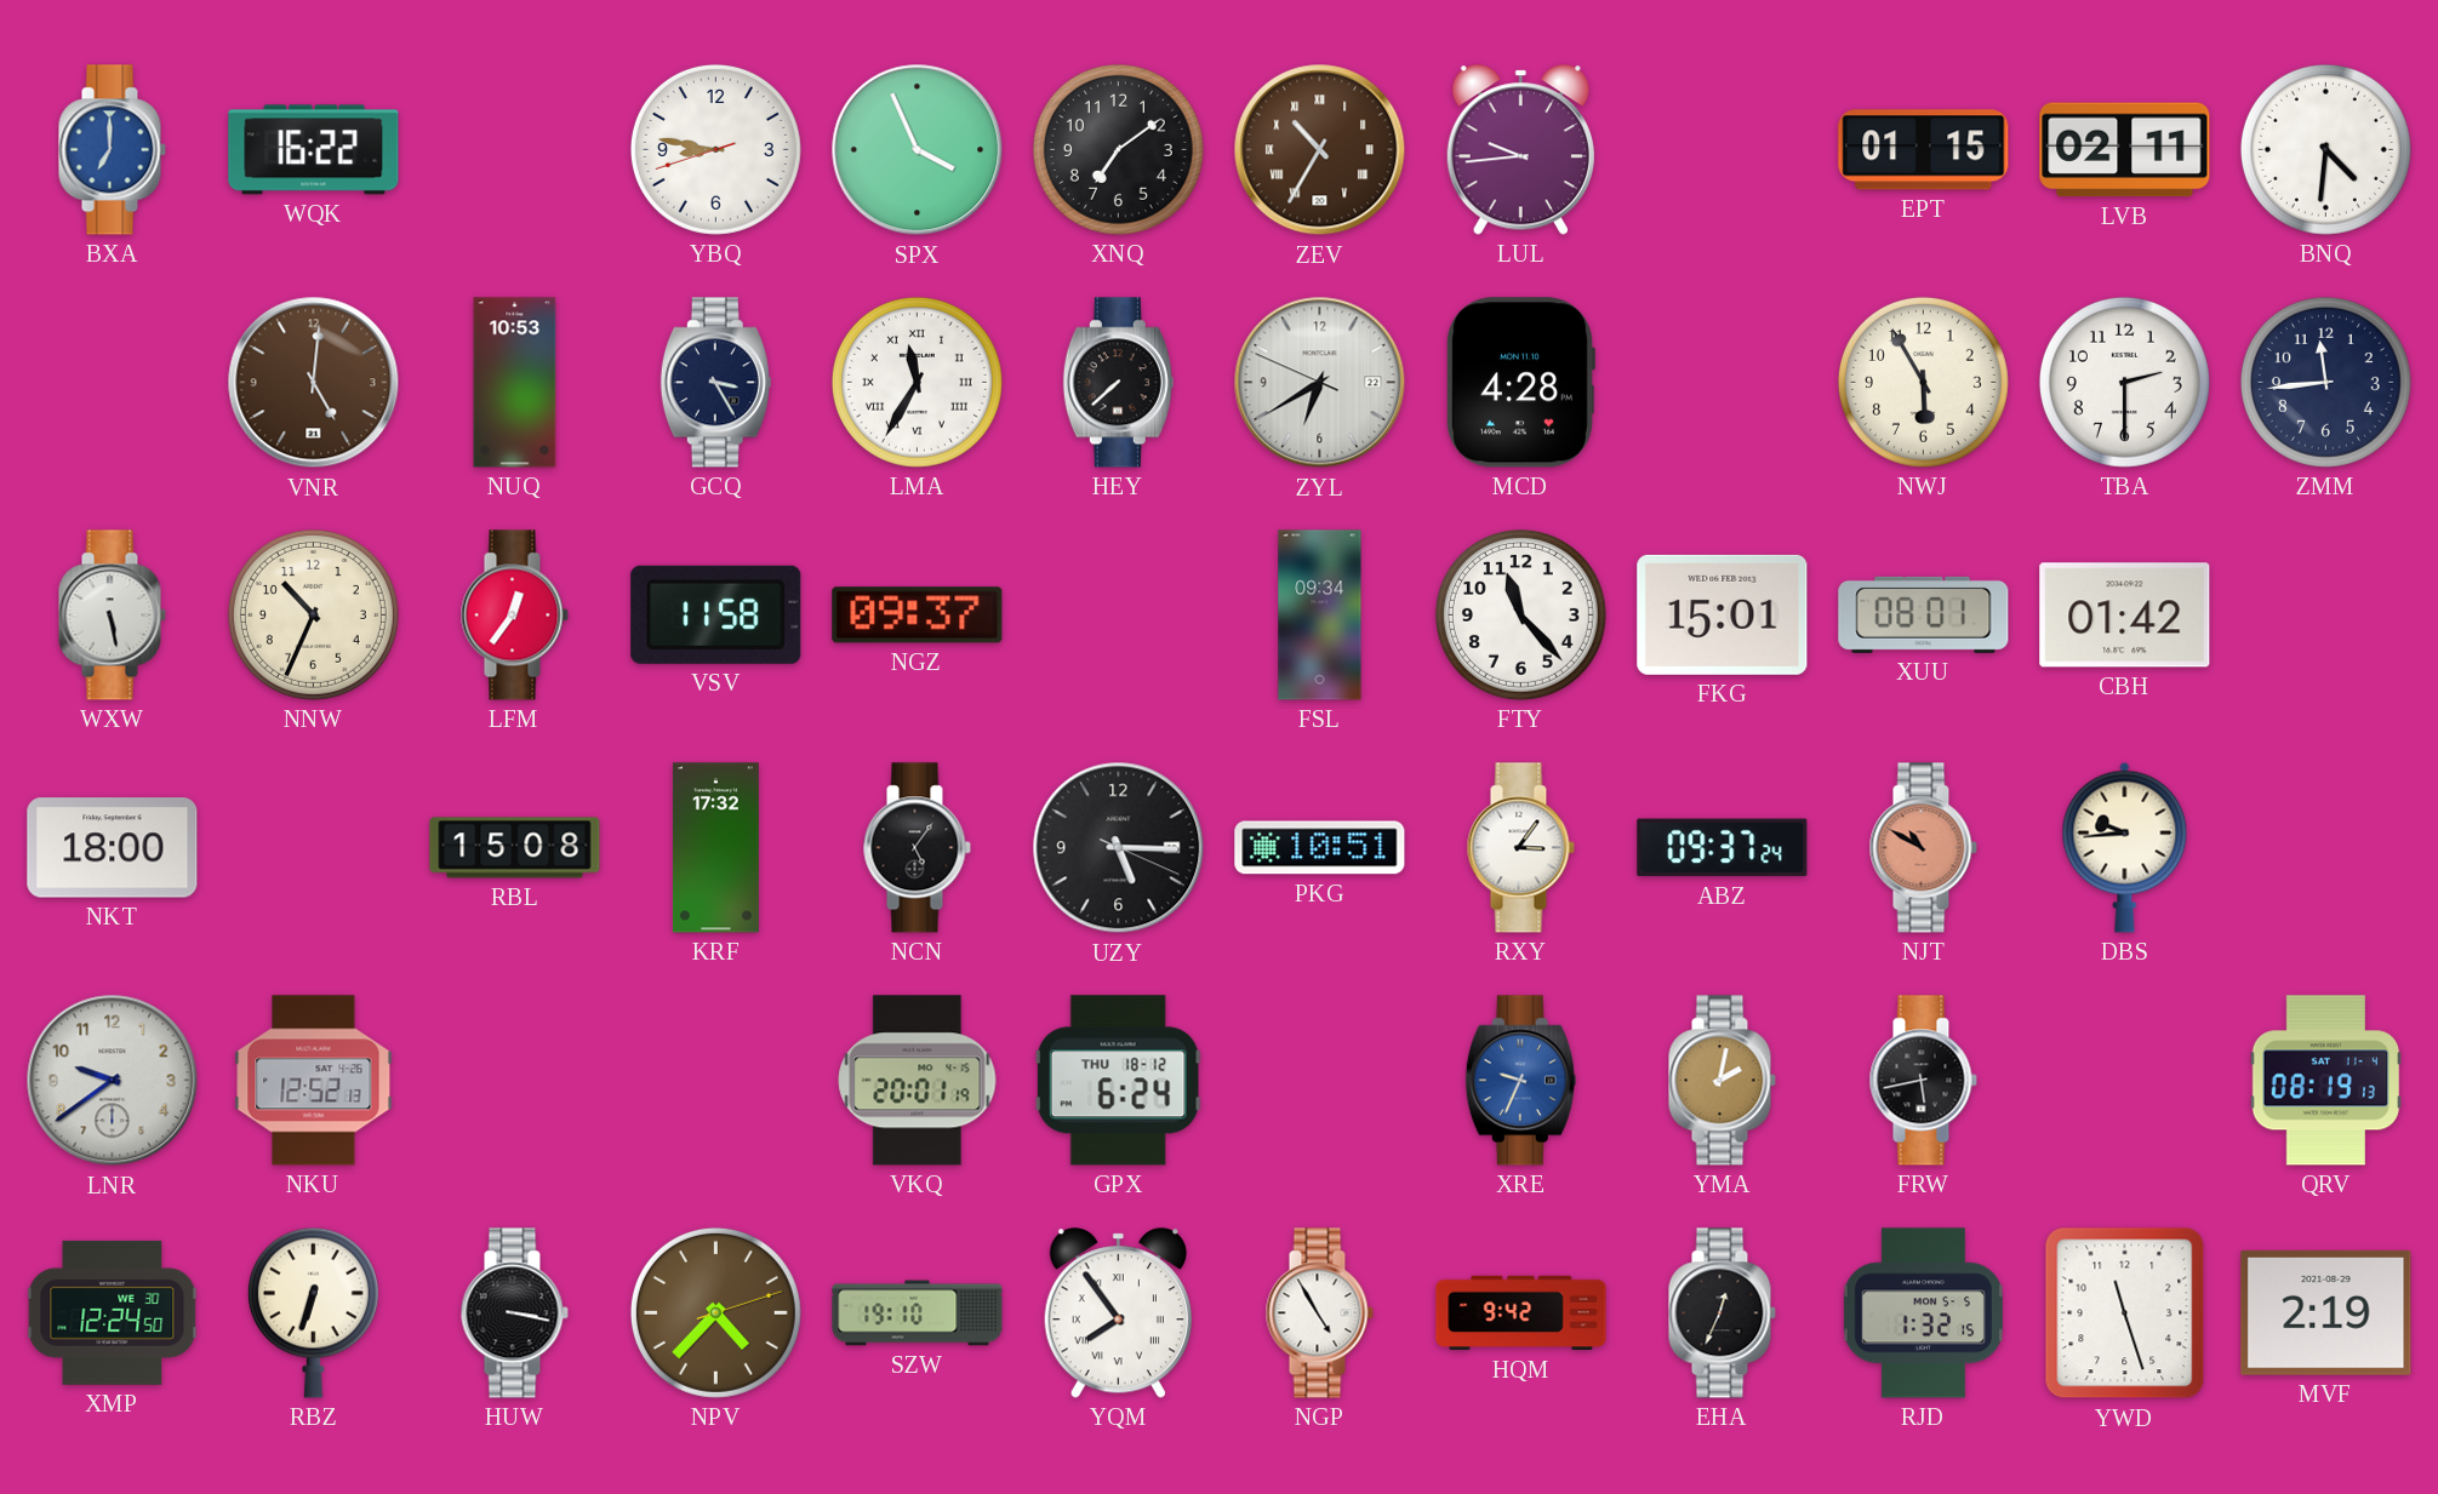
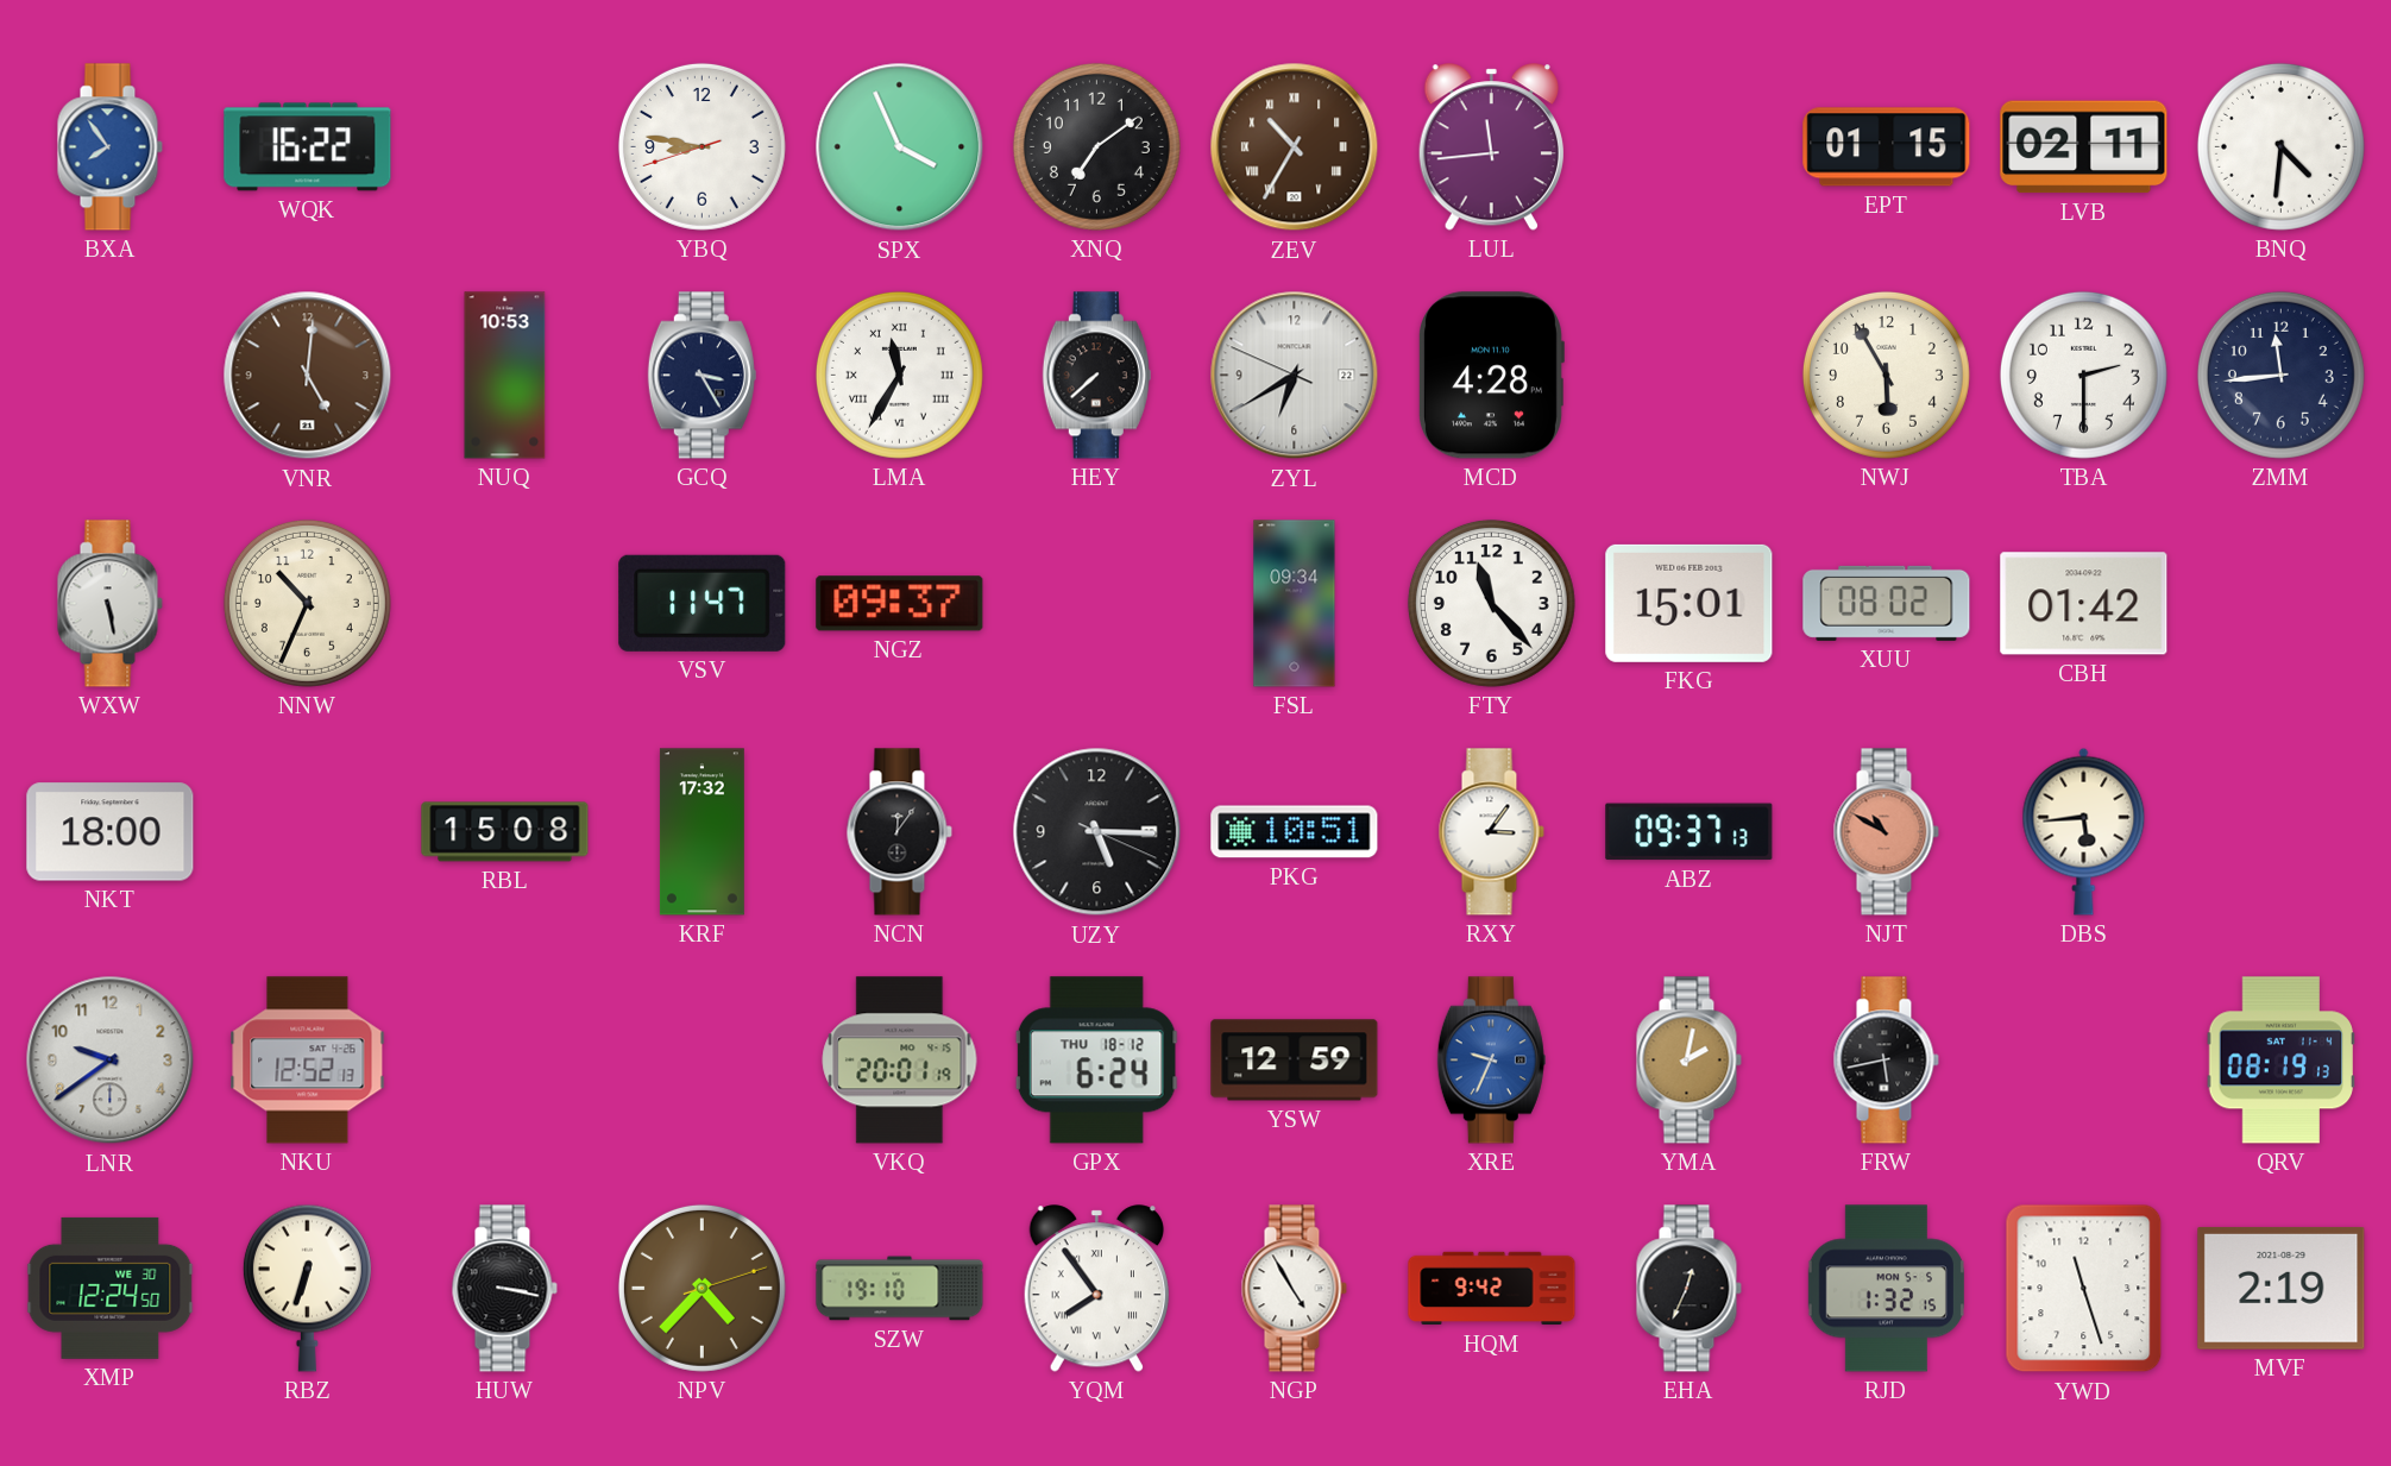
BXA: 7:00 -> 7:54
LUL: 9:44 -> 11:44
LFM: 12:36 -> none
VSV: 11:58 -> 11:47
XUU: 08:01 -> 08:02
NCN: 5:06 -> 12:06
ABZ: 09:37:24 -> 09:37:13
DBS: 9:44 -> 5:44
YSW: none -> 12:59
